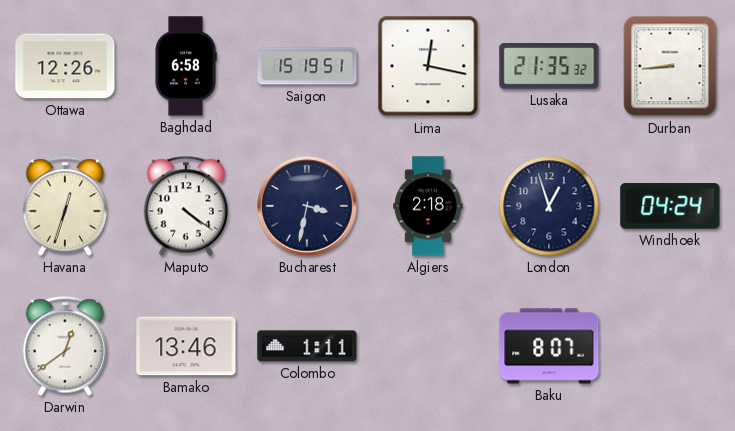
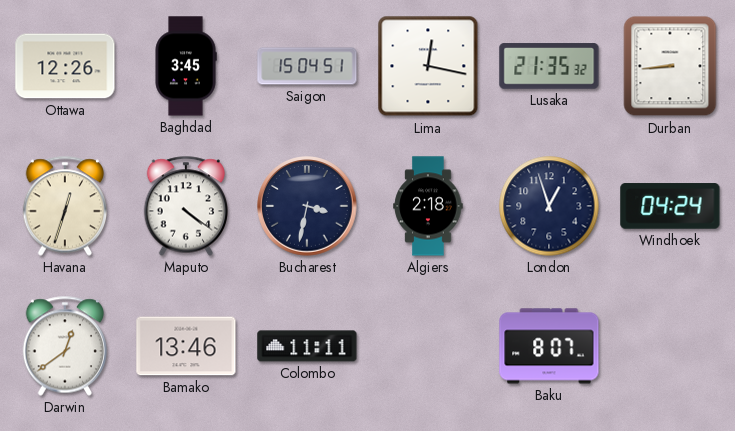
Baghdad: 6:58 -> 3:45
Saigon: 15:19 -> 15:04
Colombo: 1:11 -> 11:11
